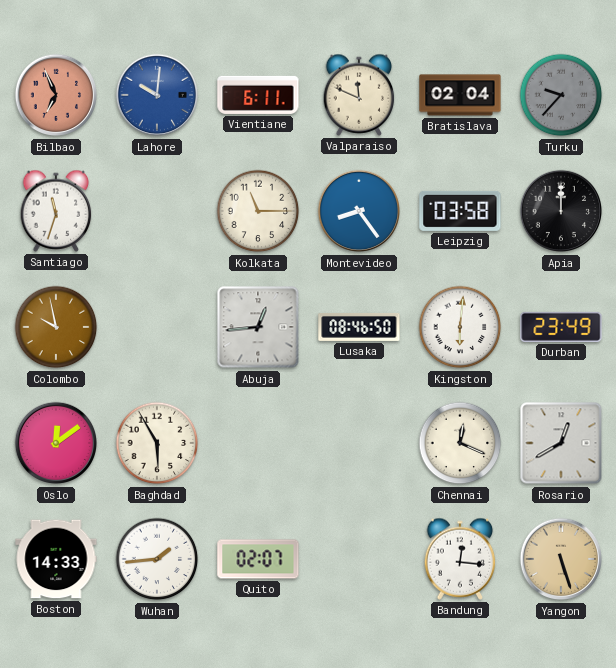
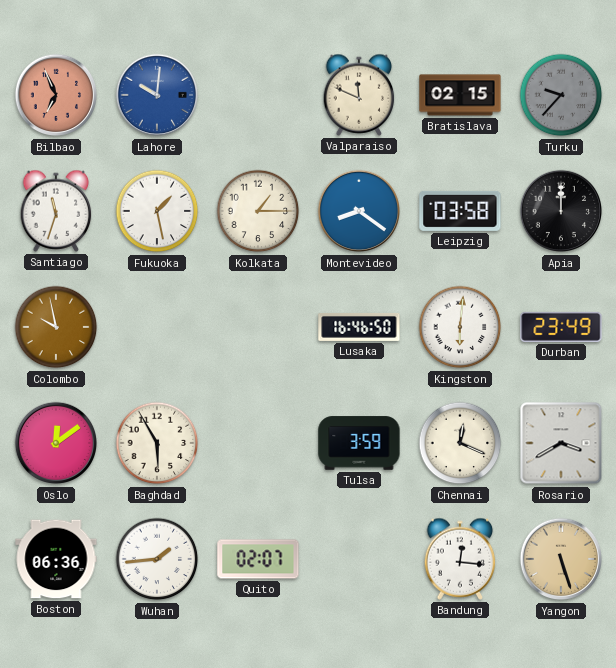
Vientiane: 6:11 -> none
Bratislava: 02:04 -> 02:15
Fukuoka: none -> 1:28
Kolkata: 11:15 -> 1:15
Montevideo: 8:24 -> 8:21
Abuja: 12:44 -> none
Lusaka: 08:46 -> 16:46
Tulsa: none -> 3:59
Rosario: 12:40 -> 3:40
Boston: 14:33 -> 06:36
